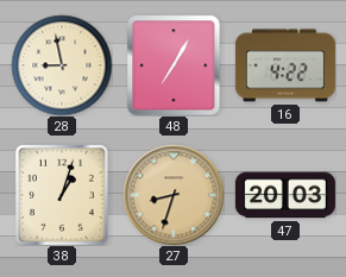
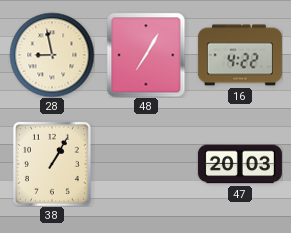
38: 1:03 -> 1:05
27: 8:33 -> none
